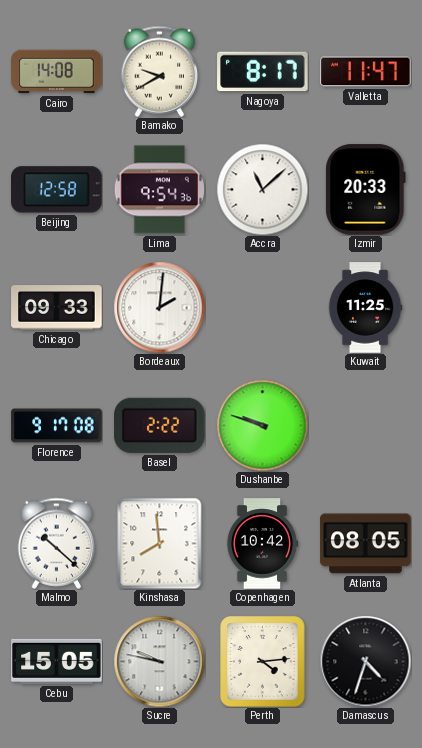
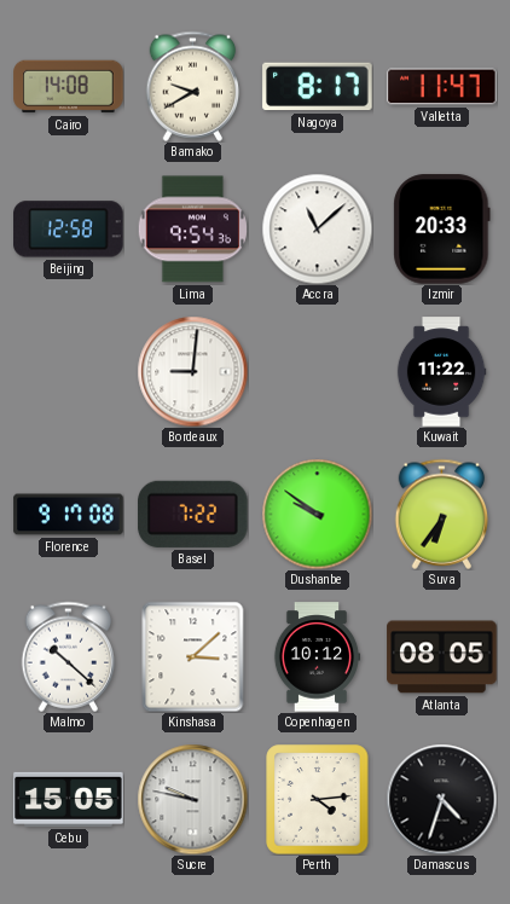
Chicago: 09:33 -> none
Bordeaux: 2:01 -> 9:01
Kuwait: 11:25 -> 11:22
Basel: 2:22 -> 7:22
Dushanbe: 9:48 -> 9:51
Suva: none -> 6:36
Kinshasa: 7:59 -> 3:08
Copenhagen: 10:42 -> 10:12
